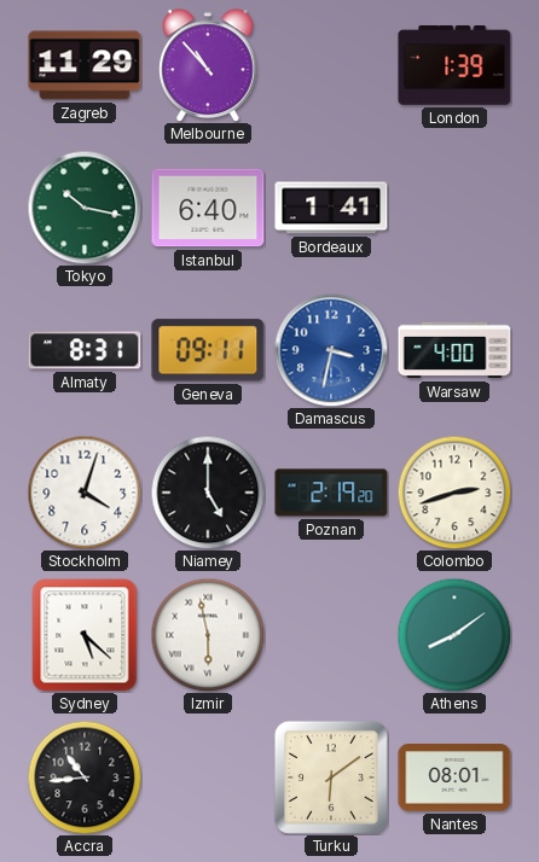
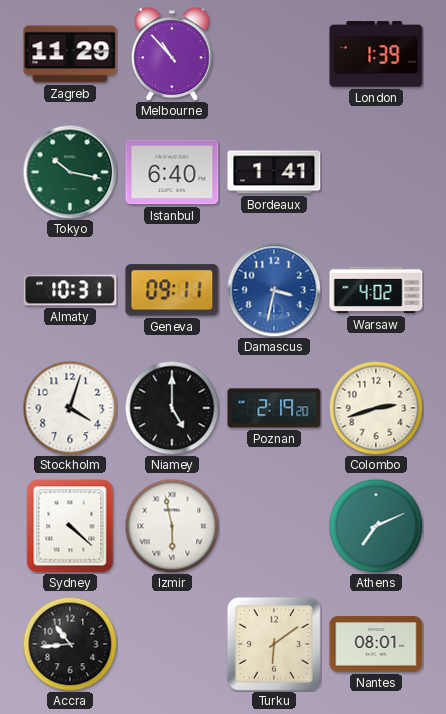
Almaty: 8:31 -> 10:31
Warsaw: 4:00 -> 4:02
Sydney: 5:22 -> 4:22
Athens: 8:09 -> 7:11
